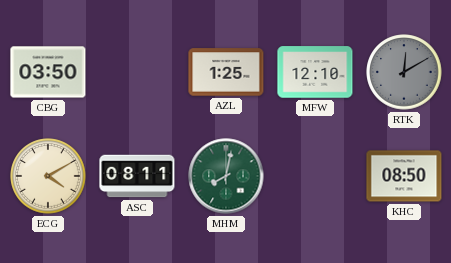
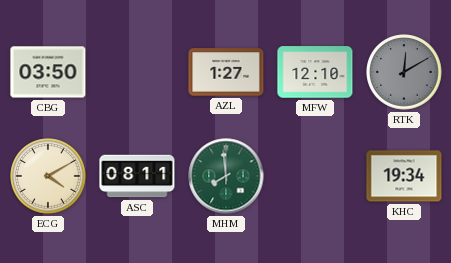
AZL: 1:25 -> 1:27
MHM: 8:02 -> 7:59
KHC: 08:50 -> 19:34
